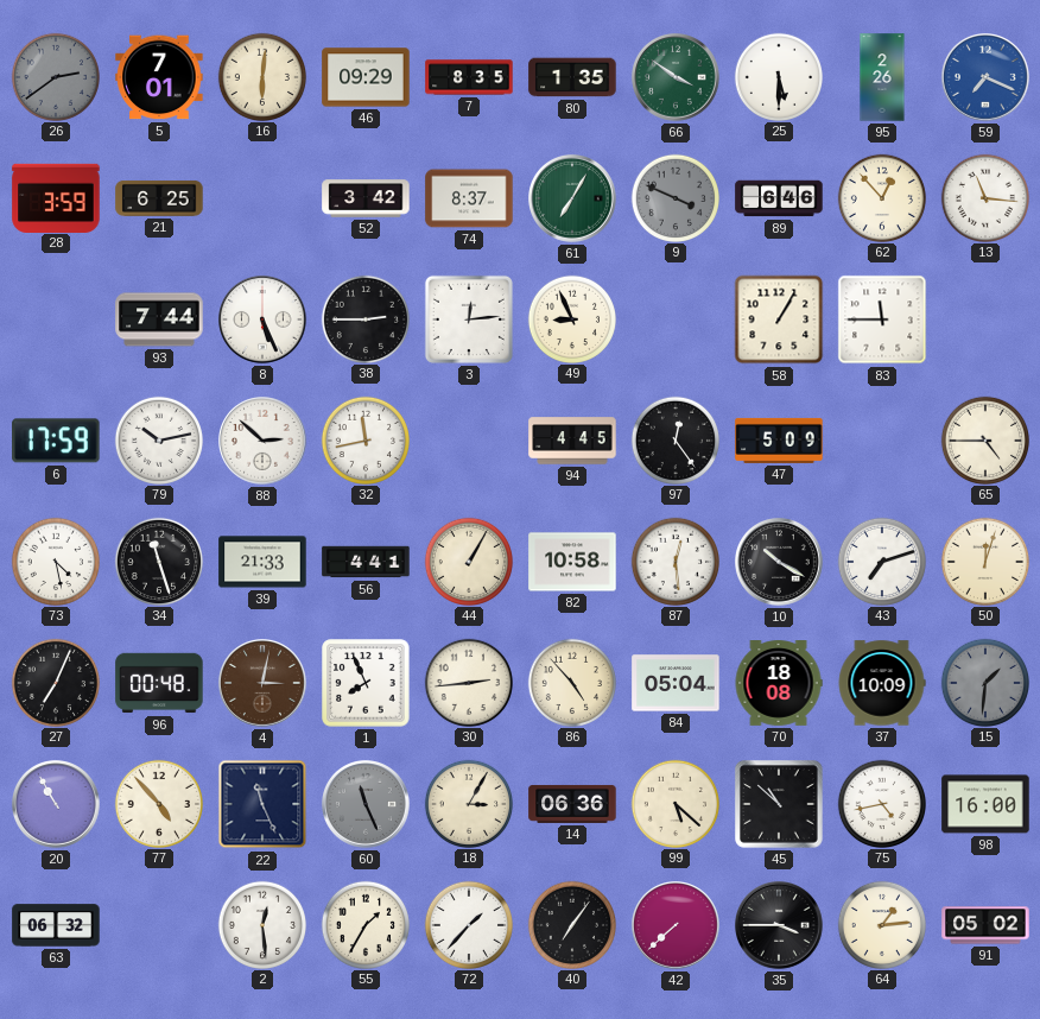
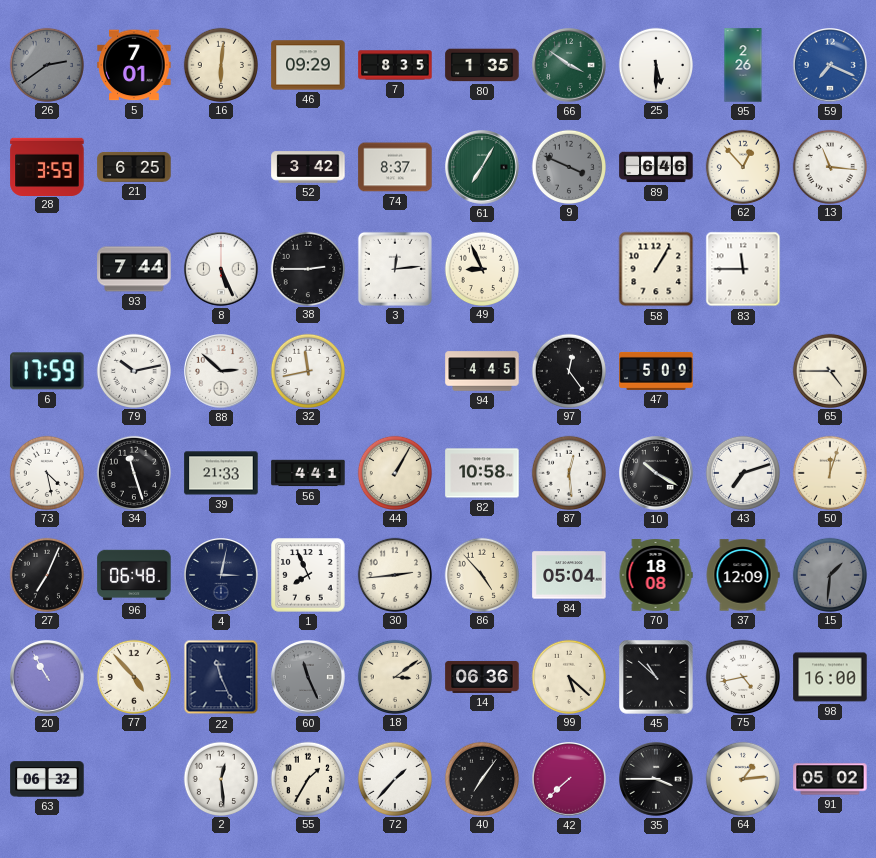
96: 00:48 -> 06:48
4 dial: brown -> navy
37: 10:09 -> 12:09
18: 3:05 -> 3:09
